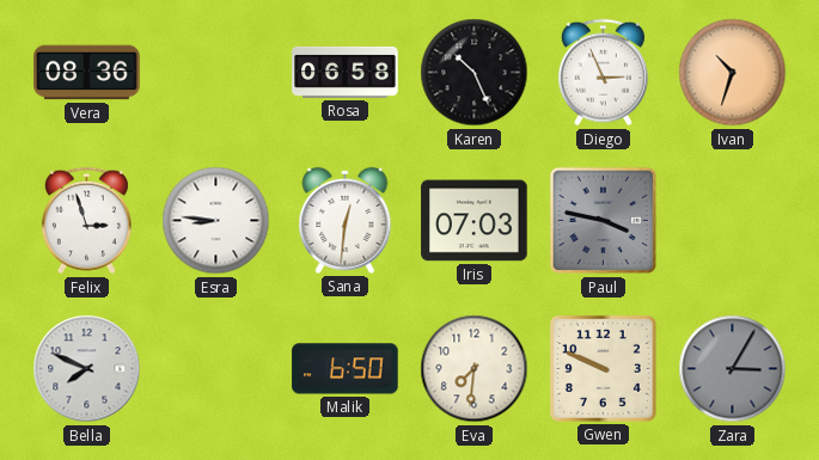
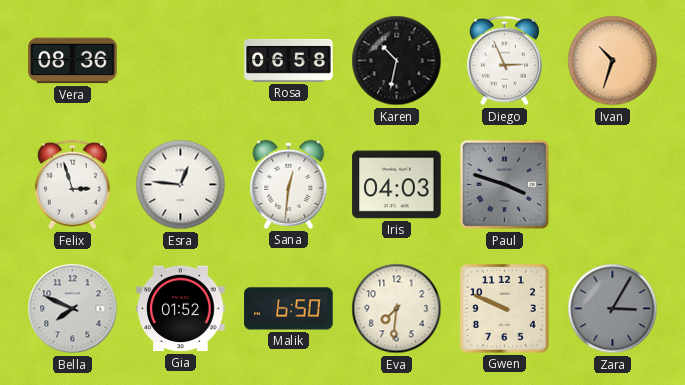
Karen: 10:26 -> 10:32
Esra: 8:46 -> 12:46
Iris: 07:03 -> 04:03
Paul: 3:47 -> 3:48
Gia: none -> 01:52
